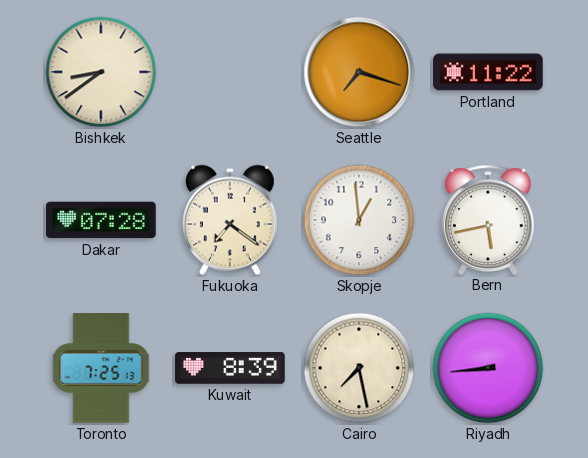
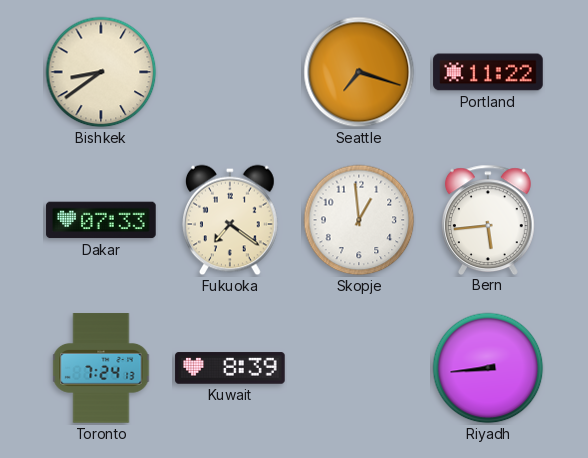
Dakar: 07:28 -> 07:33
Bern: 5:43 -> 5:44
Toronto: 7:25 -> 7:24
Cairo: 7:28 -> none
